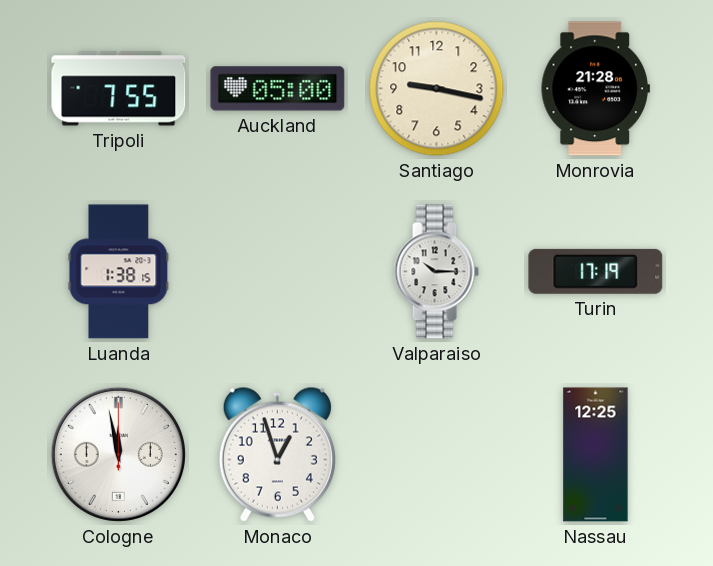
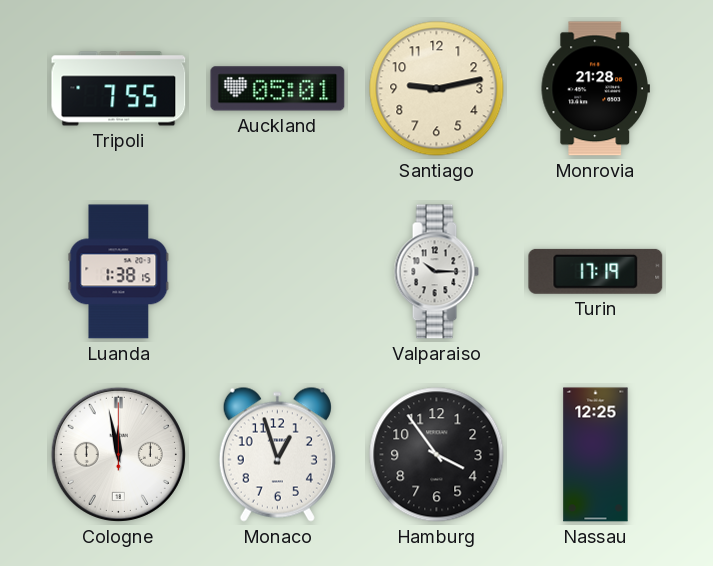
Auckland: 05:00 -> 05:01
Santiago: 9:17 -> 9:13
Hamburg: none -> 3:54
